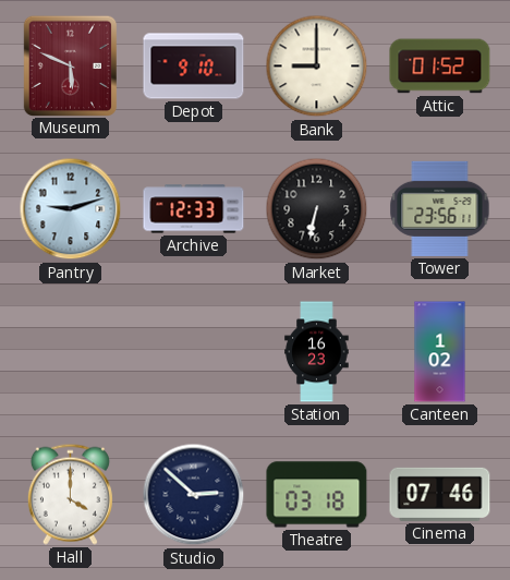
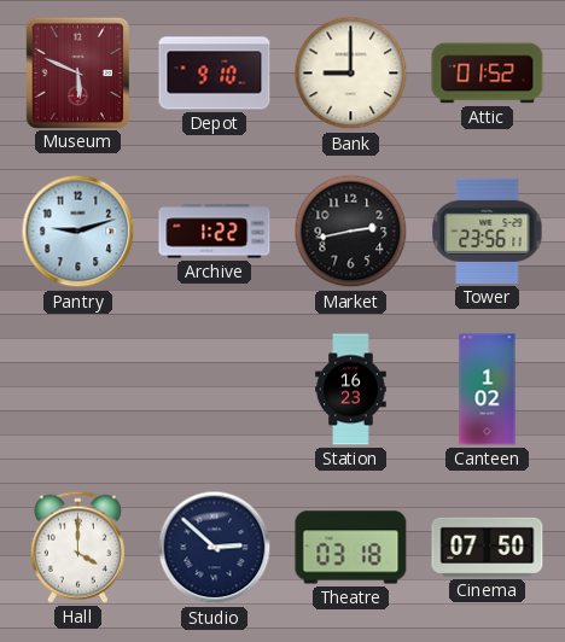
Archive: 12:33 -> 1:22
Market: 6:32 -> 2:43
Cinema: 07:46 -> 07:50
